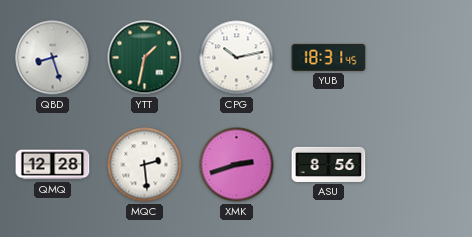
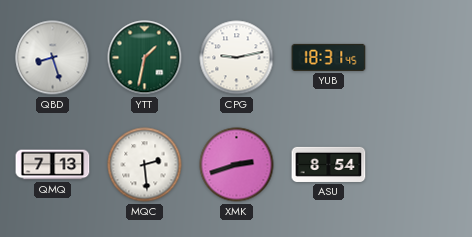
CPG: 10:13 -> 9:13
QMQ: 12:28 -> 7:13
ASU: 8:56 -> 8:54
